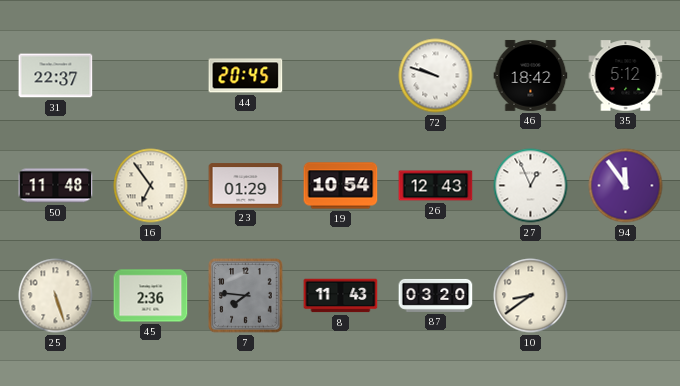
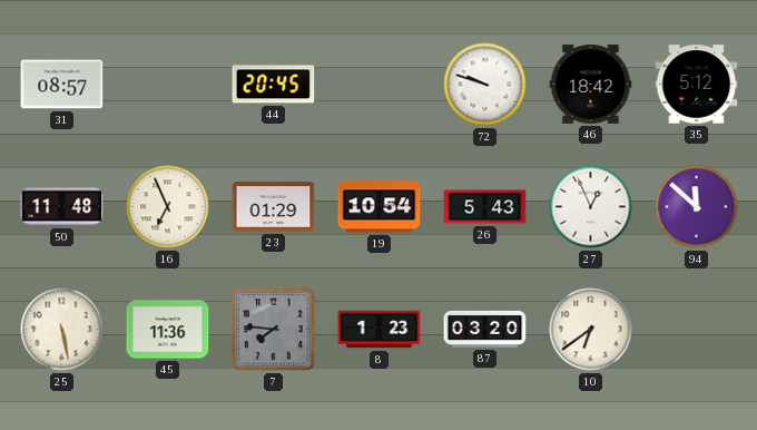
31: 22:37 -> 08:57
16: 6:54 -> 6:56
26: 12:43 -> 5:43
94: 11:54 -> 11:52
25: 5:27 -> 5:28
45: 2:36 -> 11:36
8: 11:43 -> 1:23
10: 8:39 -> 6:39
